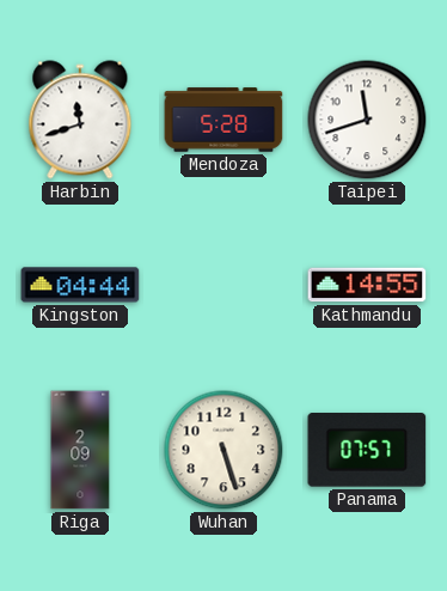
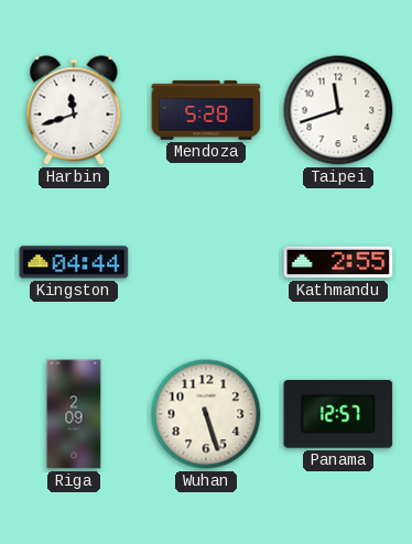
Kathmandu: 14:55 -> 2:55
Panama: 07:57 -> 12:57
